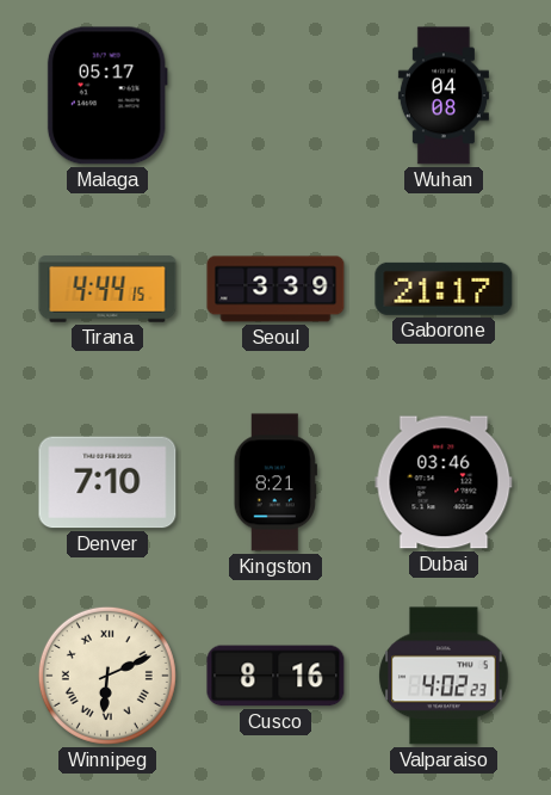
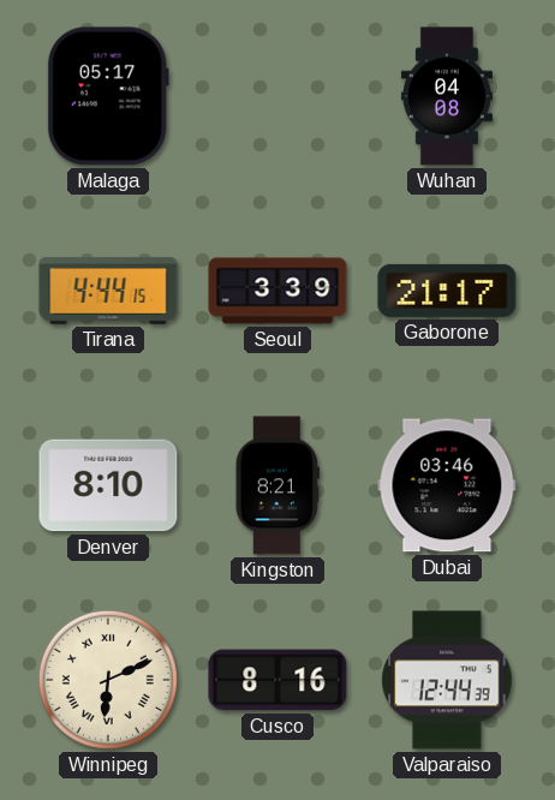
Denver: 7:10 -> 8:10
Valparaiso: 4:02 -> 12:44
